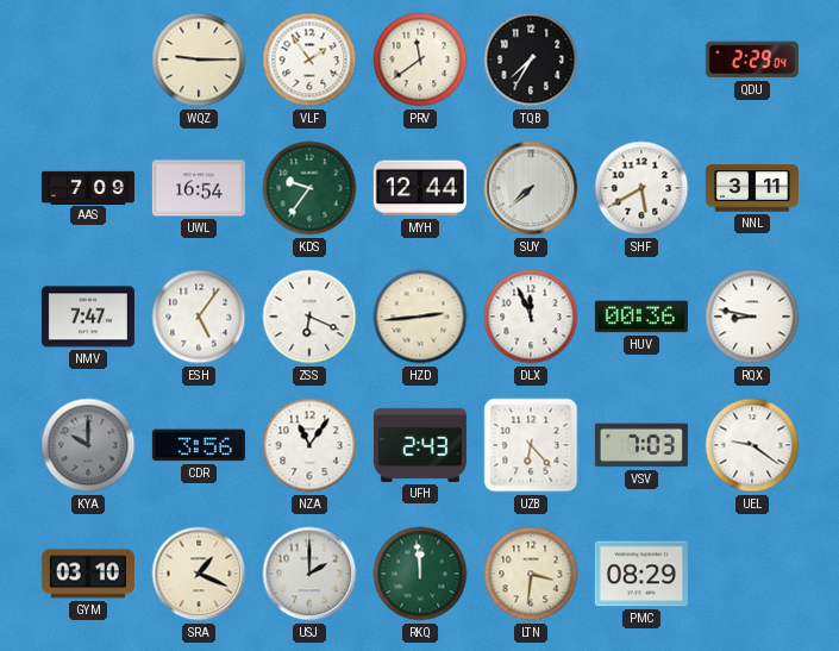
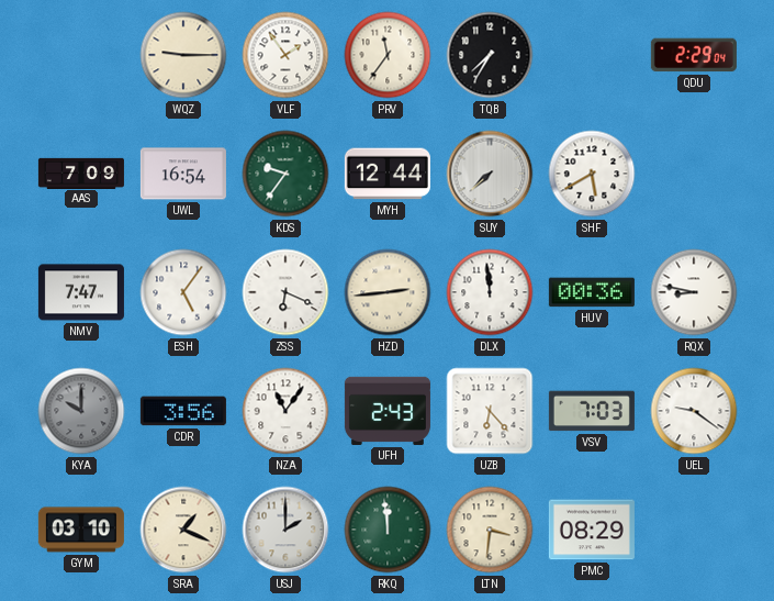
PRV: 11:39 -> 11:36
NNL: 3:11 -> none
DLX: 11:56 -> 11:59
